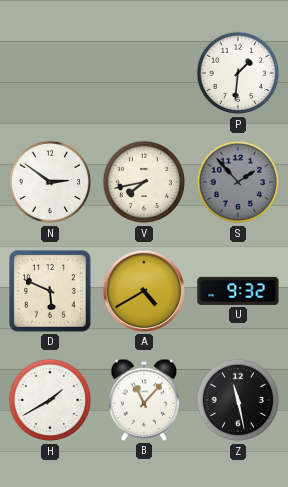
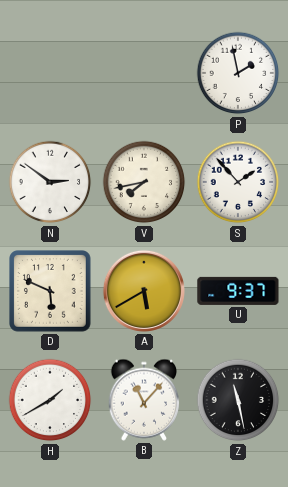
P: 1:31 -> 1:58
S dial: grey -> white
A: 4:40 -> 5:40
U: 9:32 -> 9:37
